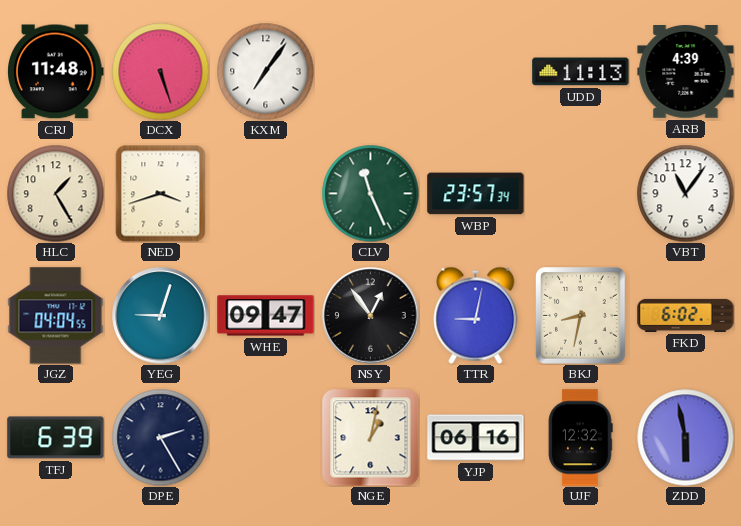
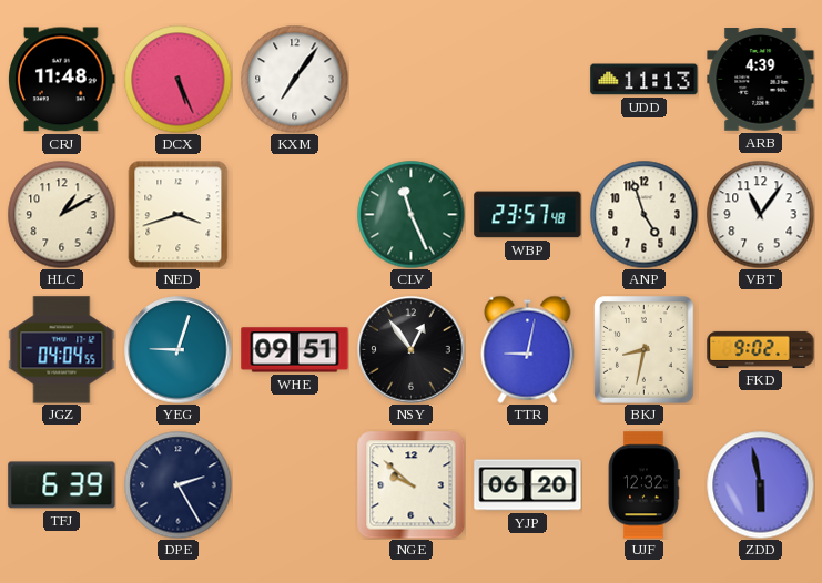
DCX: 5:27 -> 5:26
HLC: 1:25 -> 1:10
WBP: 23:57:34 -> 23:57:48
ANP: none -> 4:57
WHE: 09:47 -> 09:51
FKD: 6:02 -> 9:02
NGE: 1:02 -> 9:52
YJP: 06:16 -> 06:20
